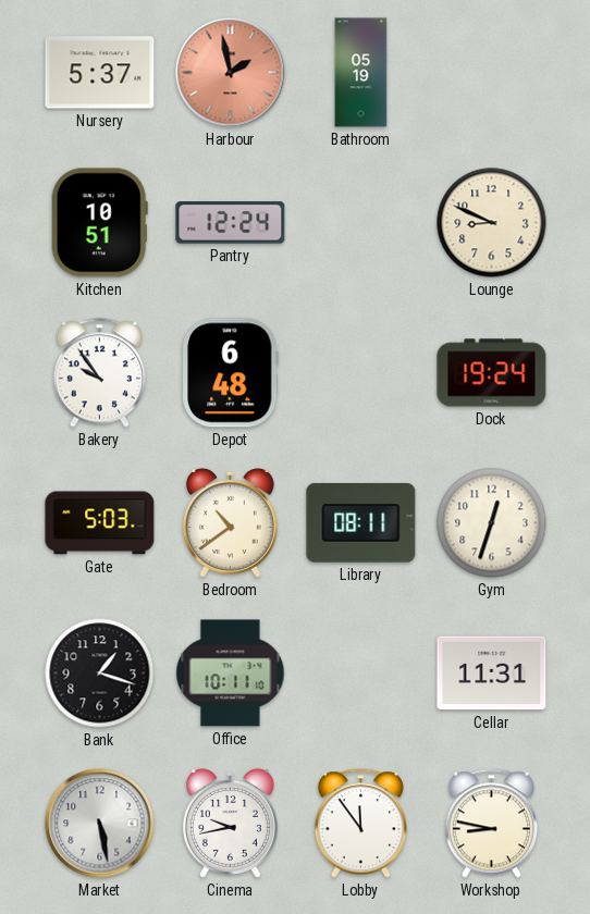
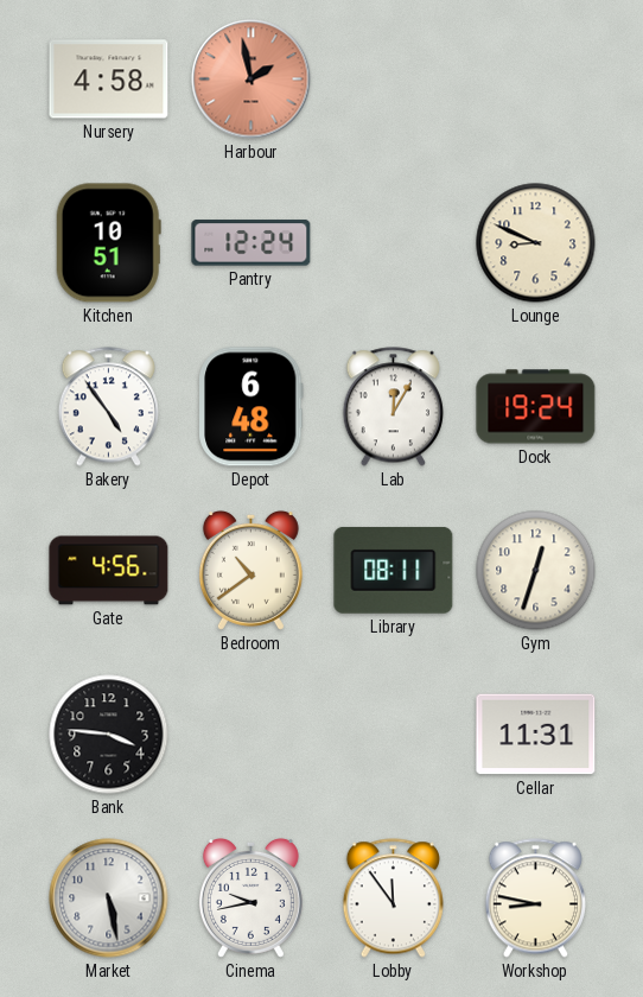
Nursery: 5:37 -> 4:58
Bathroom: 05:19 -> none
Bakery: 9:54 -> 4:54
Lab: none -> 12:05
Gate: 5:03 -> 4:56
Bank: 1:18 -> 3:46
Office: 10:11 -> none
